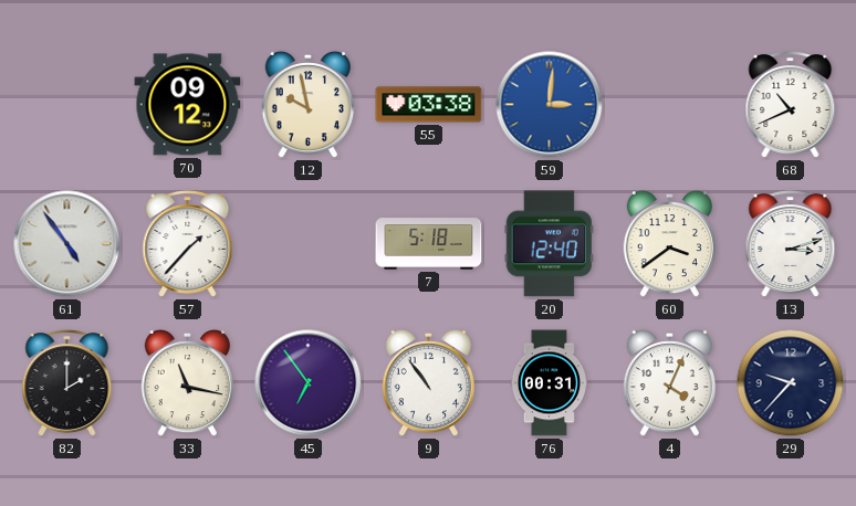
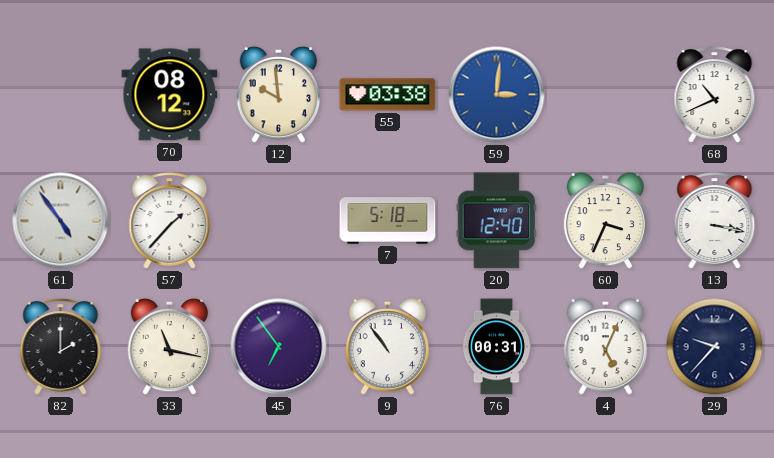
70: 09:12 -> 08:12
12: 9:58 -> 9:59
60: 3:39 -> 3:34
13: 3:12 -> 3:17
4: 4:04 -> 5:04
